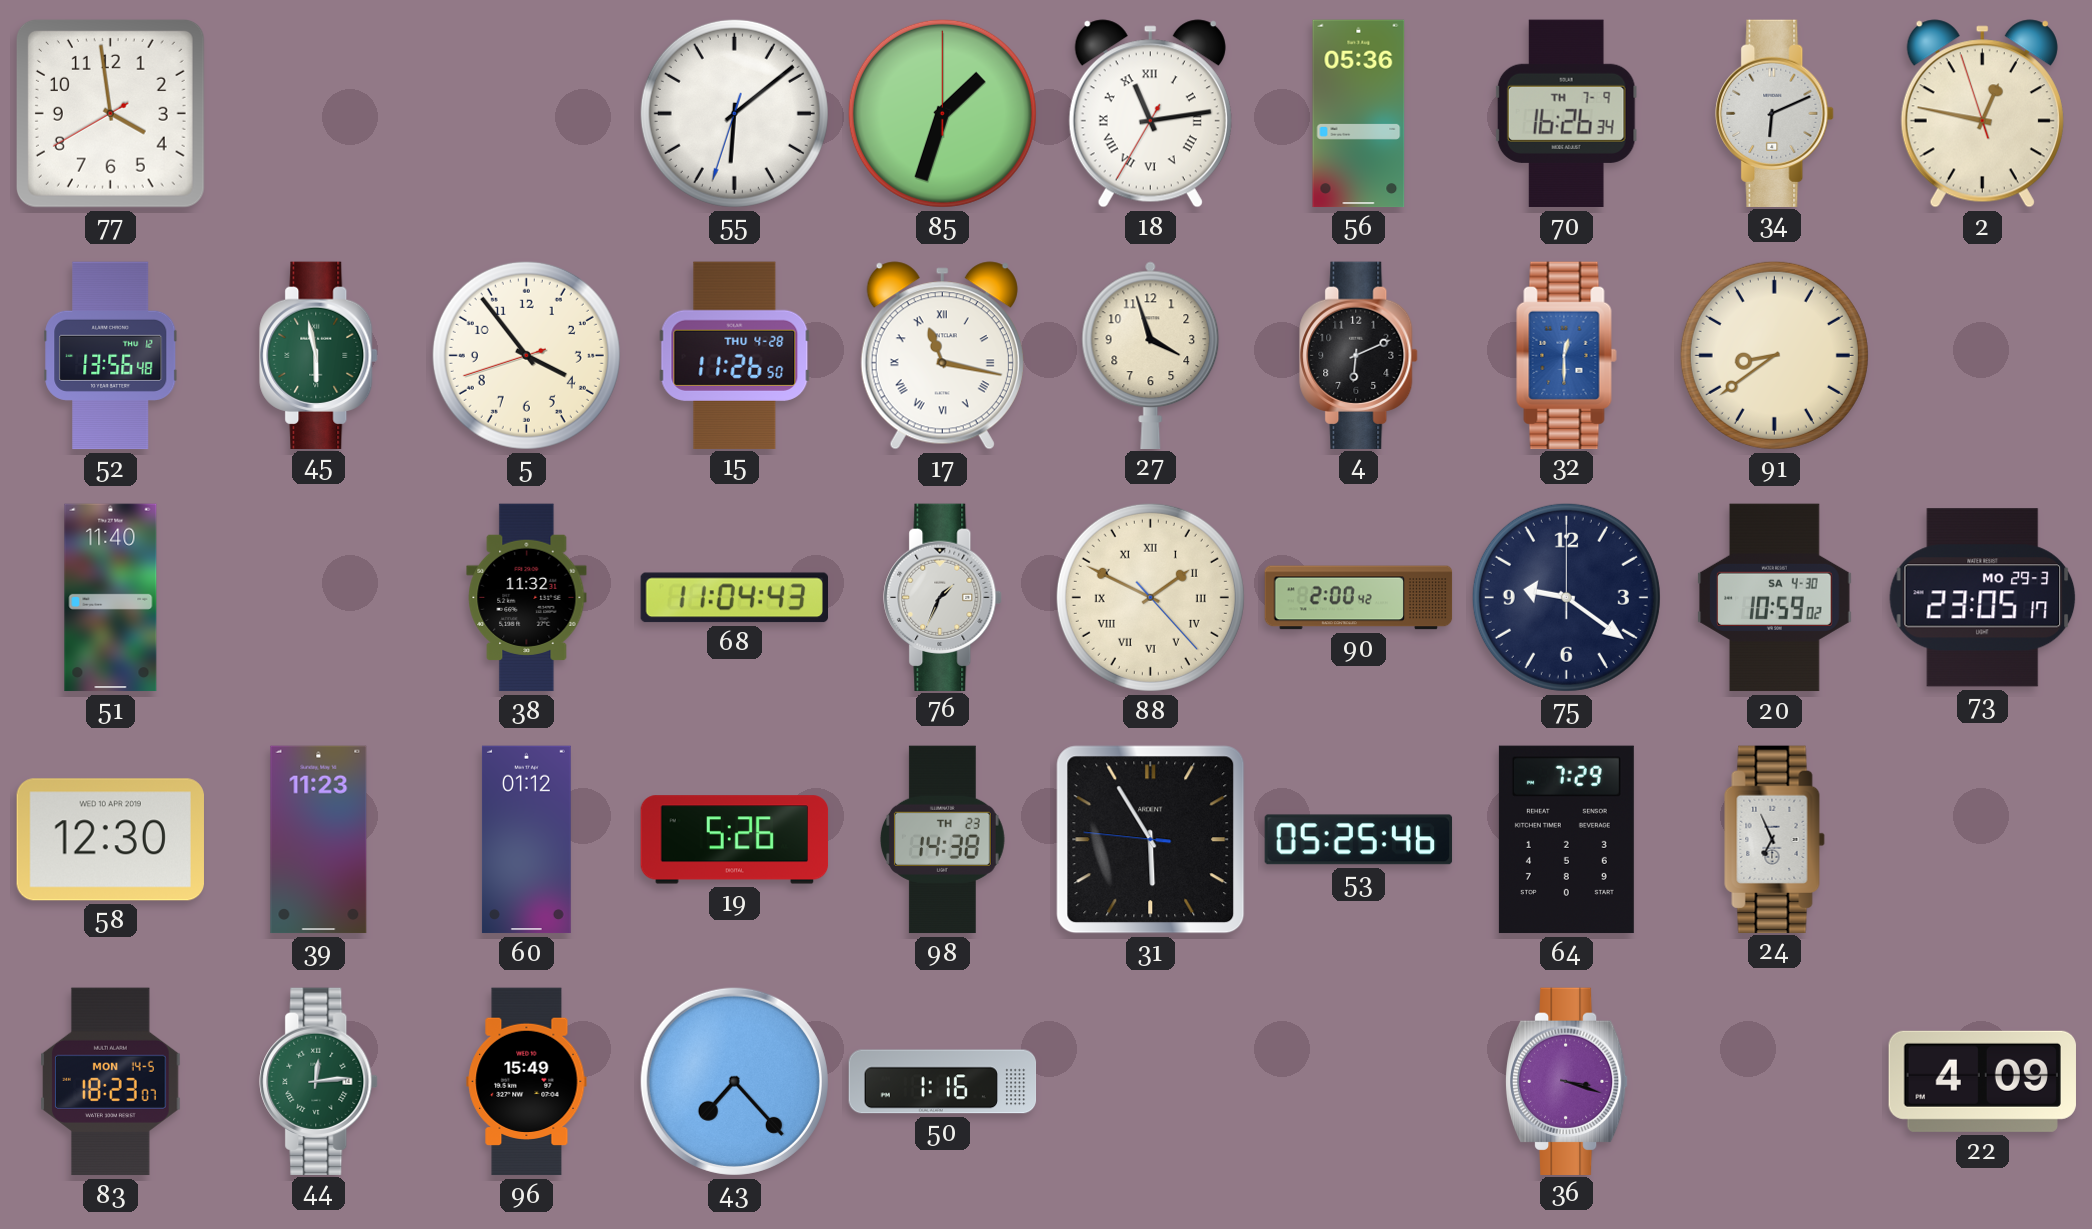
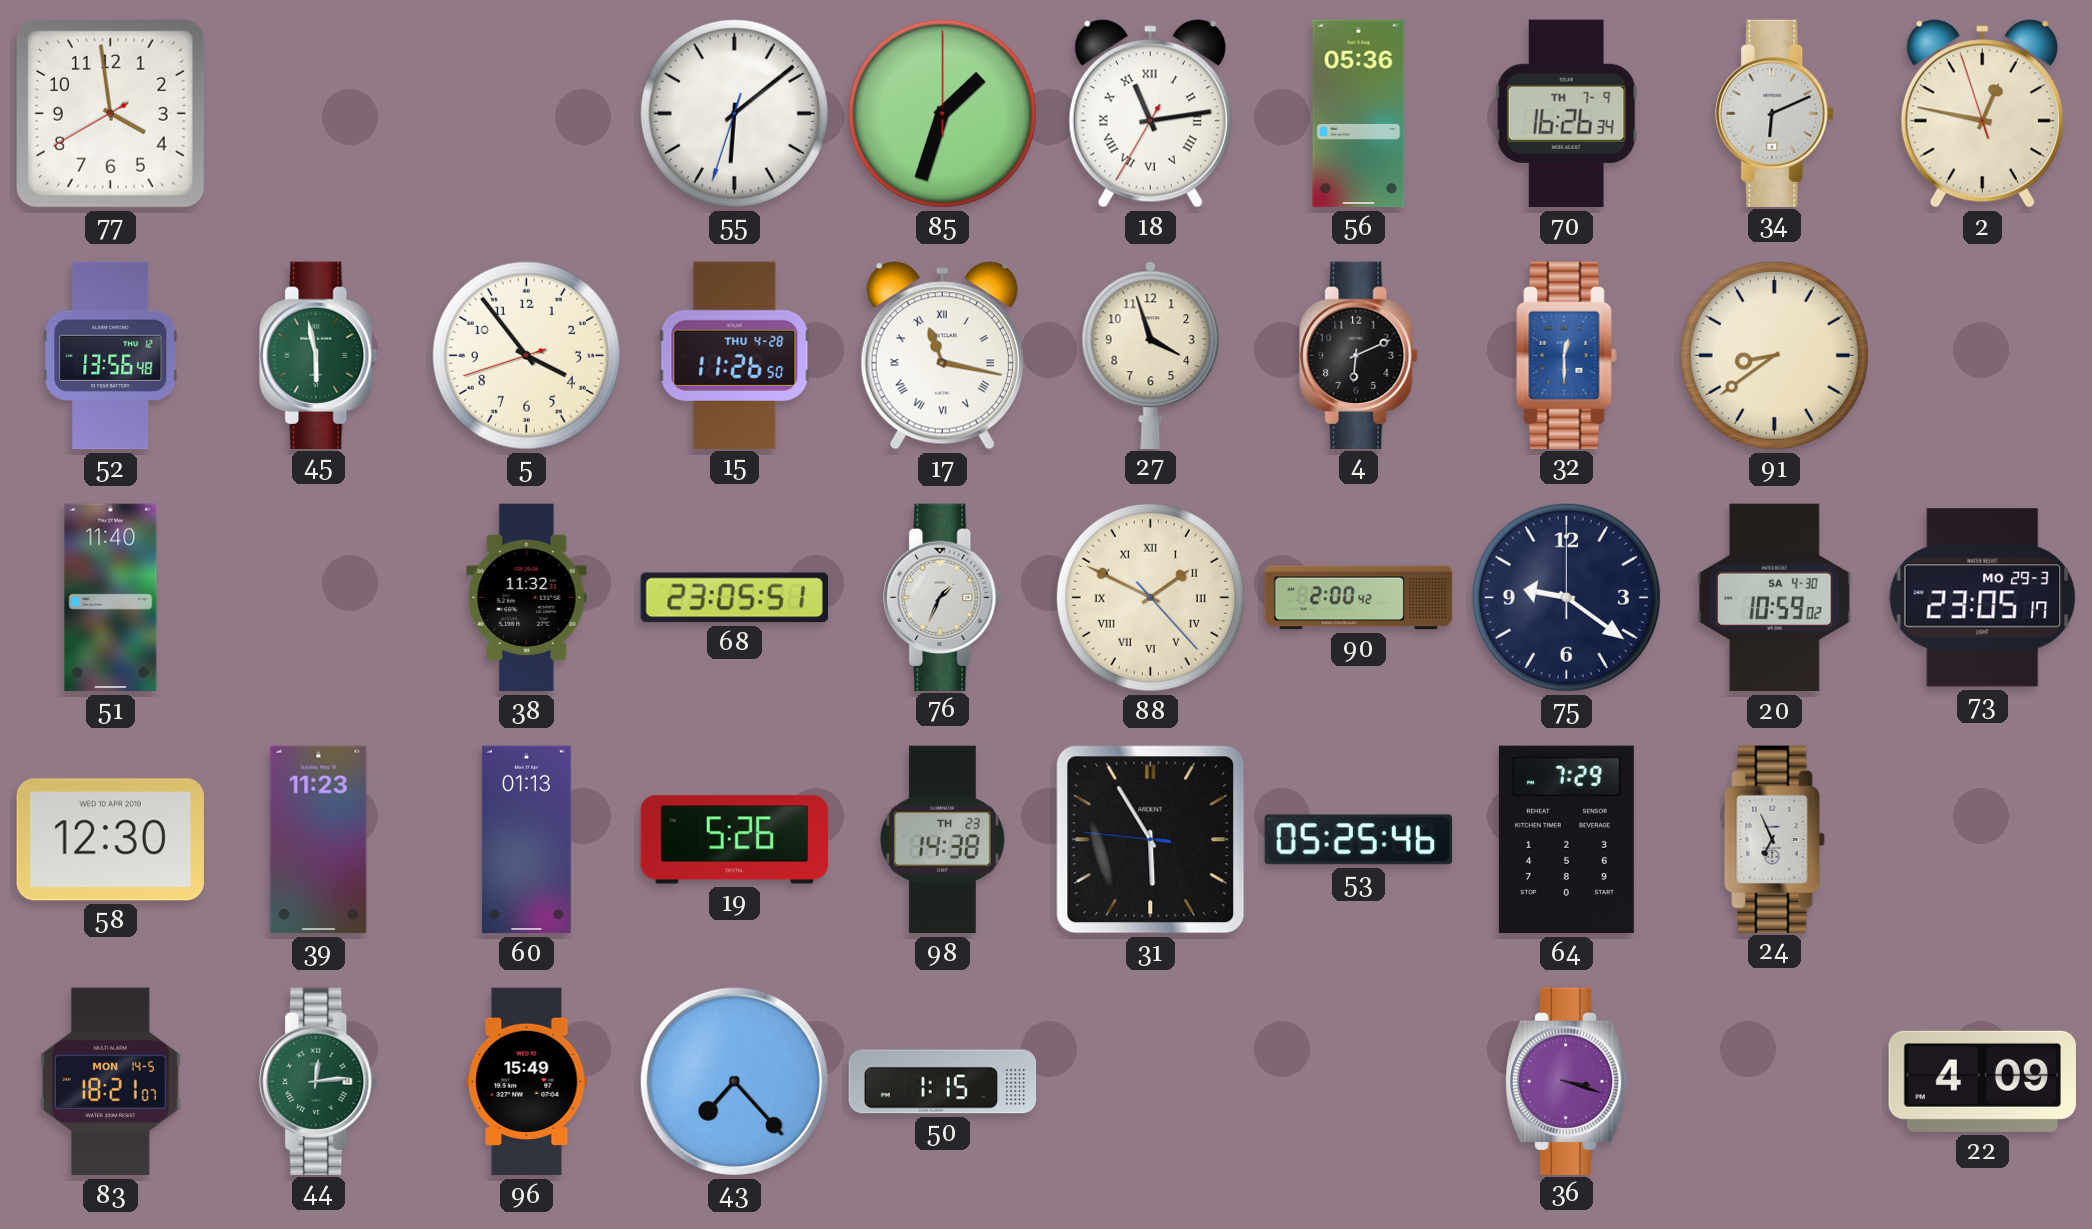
68: 11:04 -> 23:05
60: 01:12 -> 01:13
83: 18:23 -> 18:21
50: 1:16 -> 1:15
